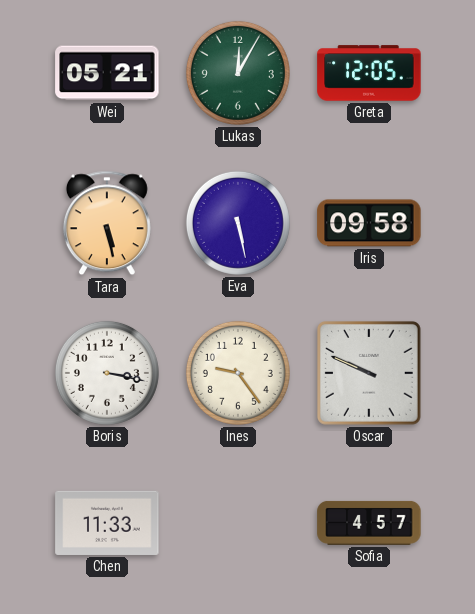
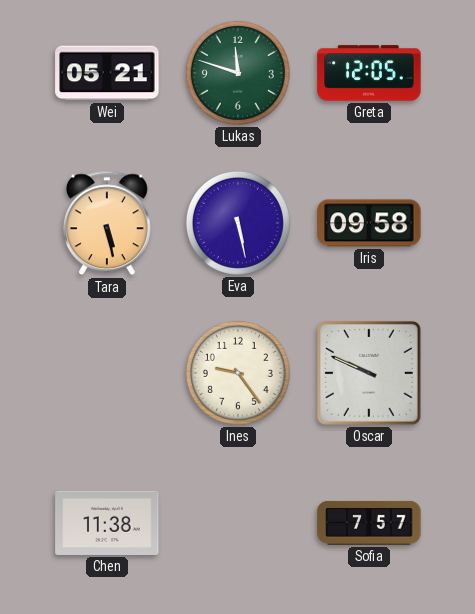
Lukas: 12:05 -> 11:48
Boris: 3:17 -> none
Chen: 11:33 -> 11:38
Sofia: 4:57 -> 7:57
